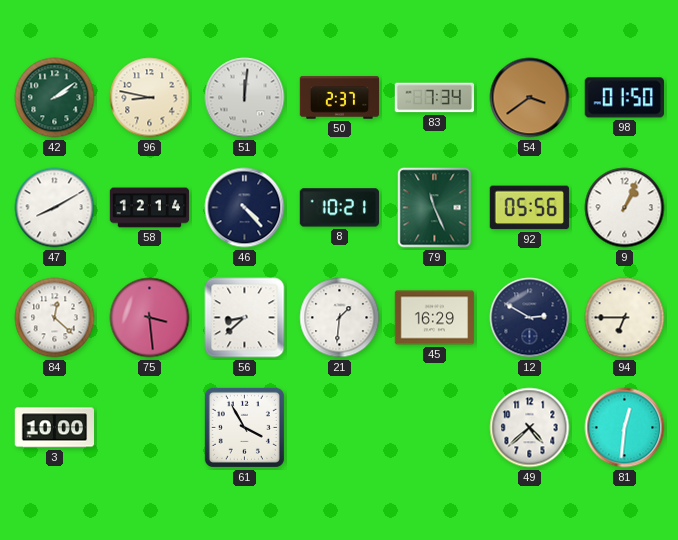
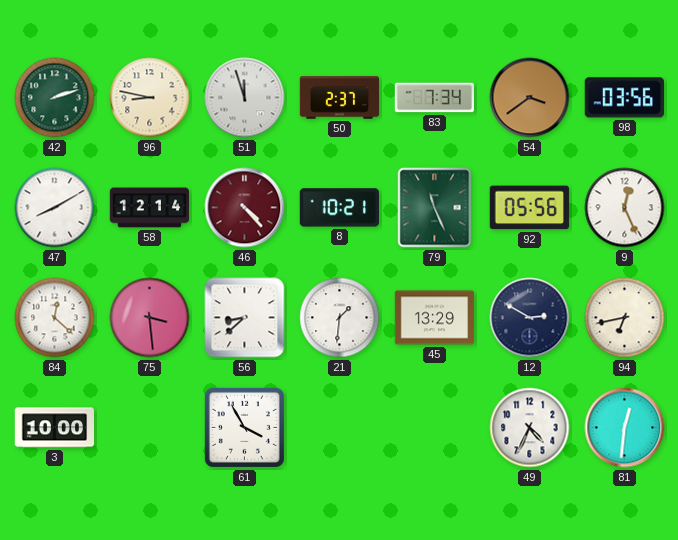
42: 2:09 -> 2:12
51: 12:01 -> 11:57
98: 01:50 -> 03:56
46 dial: navy -> burgundy
9: 1:04 -> 12:26
45: 16:29 -> 13:29
94: 6:45 -> 6:43
49: 4:38 -> 4:34
